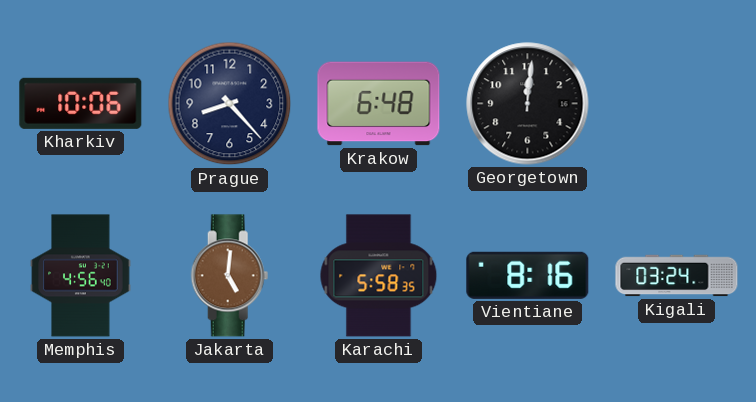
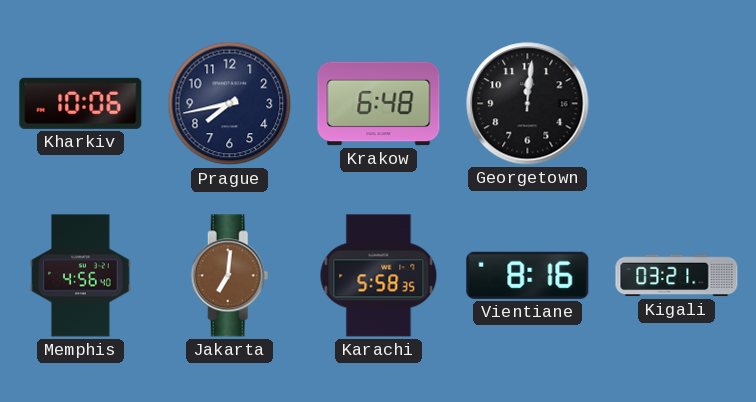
Prague: 8:23 -> 7:43
Jakarta: 5:01 -> 7:01
Kigali: 03:24 -> 03:21
